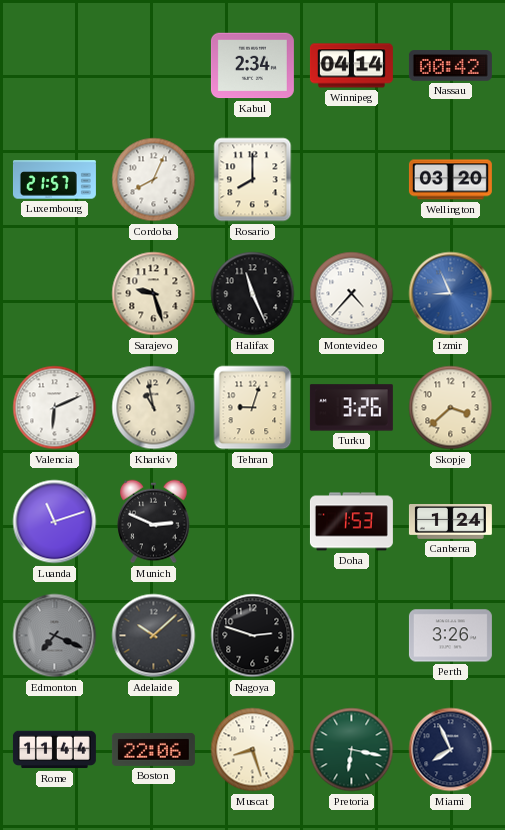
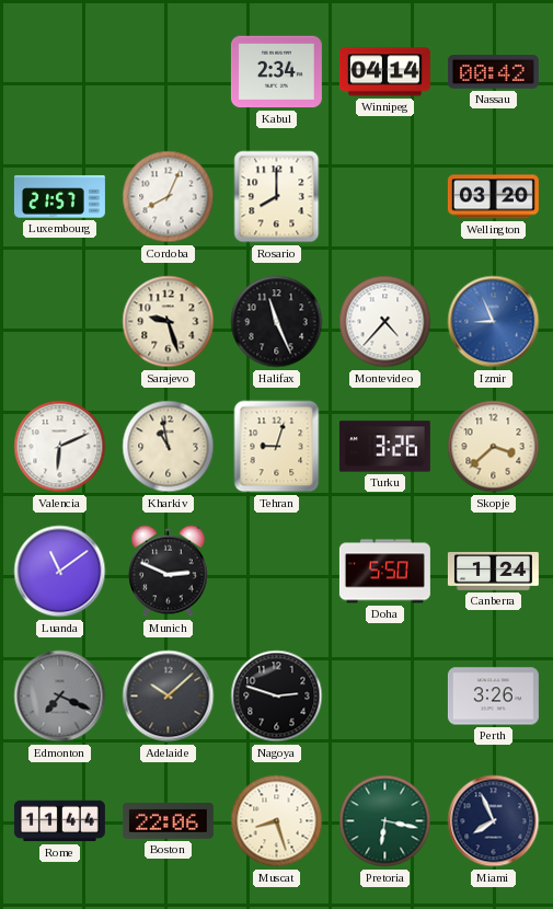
Luanda: 11:12 -> 11:09
Doha: 1:53 -> 5:50
